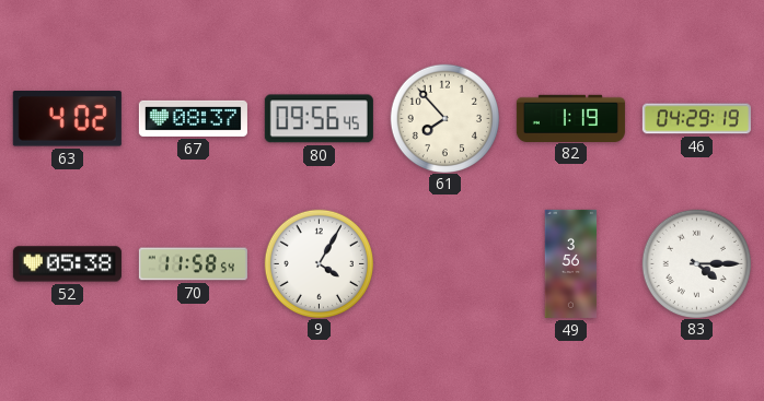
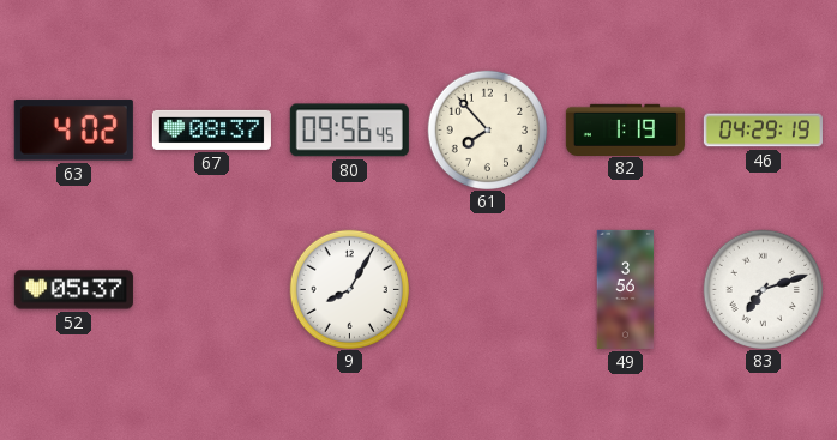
52: 05:38 -> 05:37
70: 11:58 -> none
9: 4:05 -> 8:05
83: 4:15 -> 7:12
